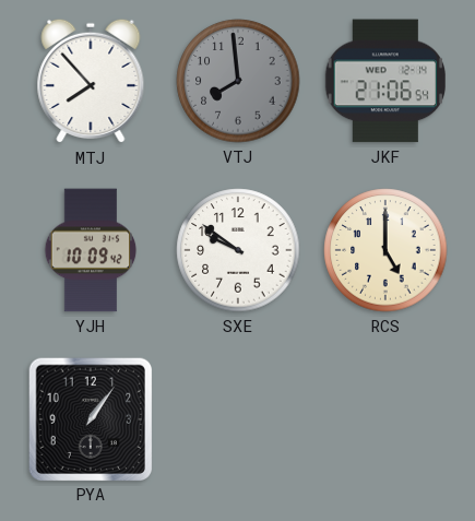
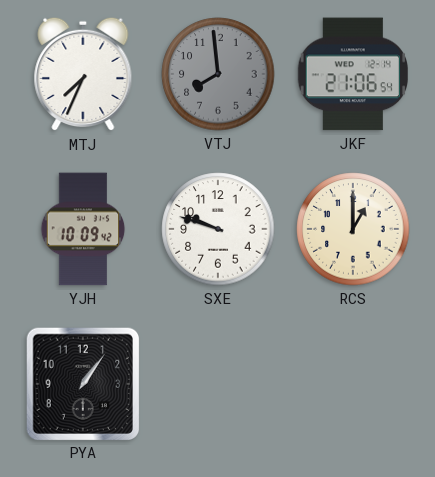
MTJ: 7:53 -> 7:34
SXE: 9:51 -> 9:48
RCS: 5:00 -> 1:00
